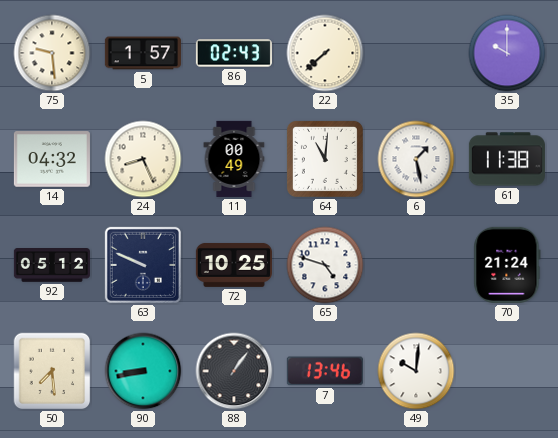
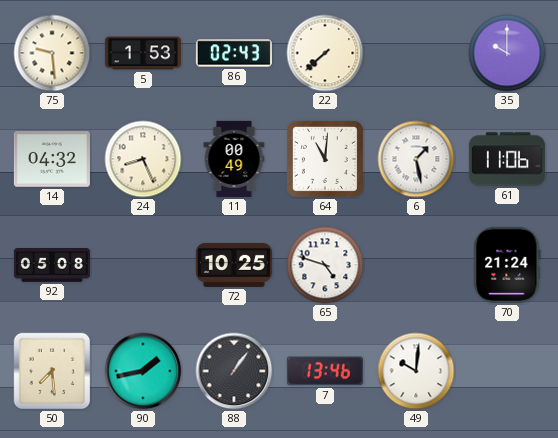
5: 1:57 -> 1:53
61: 11:38 -> 11:06
92: 05:12 -> 05:08
63: 9:49 -> none
90: 8:43 -> 1:43
